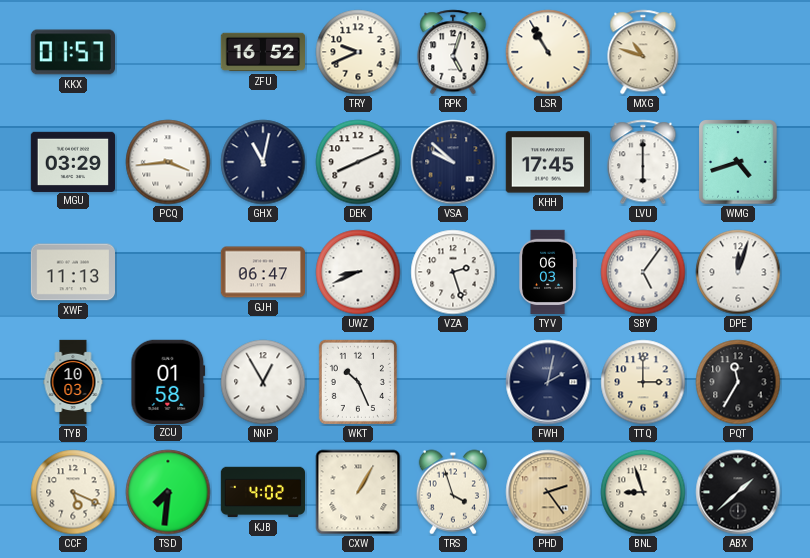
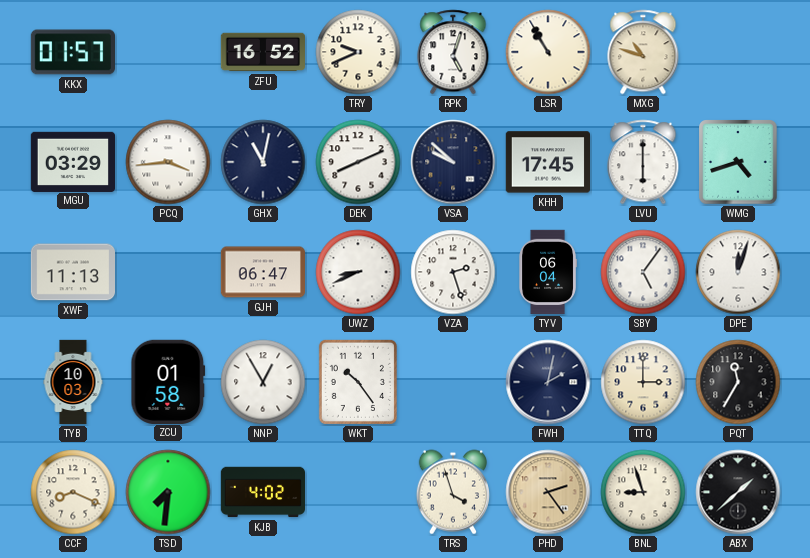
TYV: 06:03 -> 06:04
WKT: 10:26 -> 10:24
CCF: 5:19 -> 8:19
CXW: 1:05 -> none
